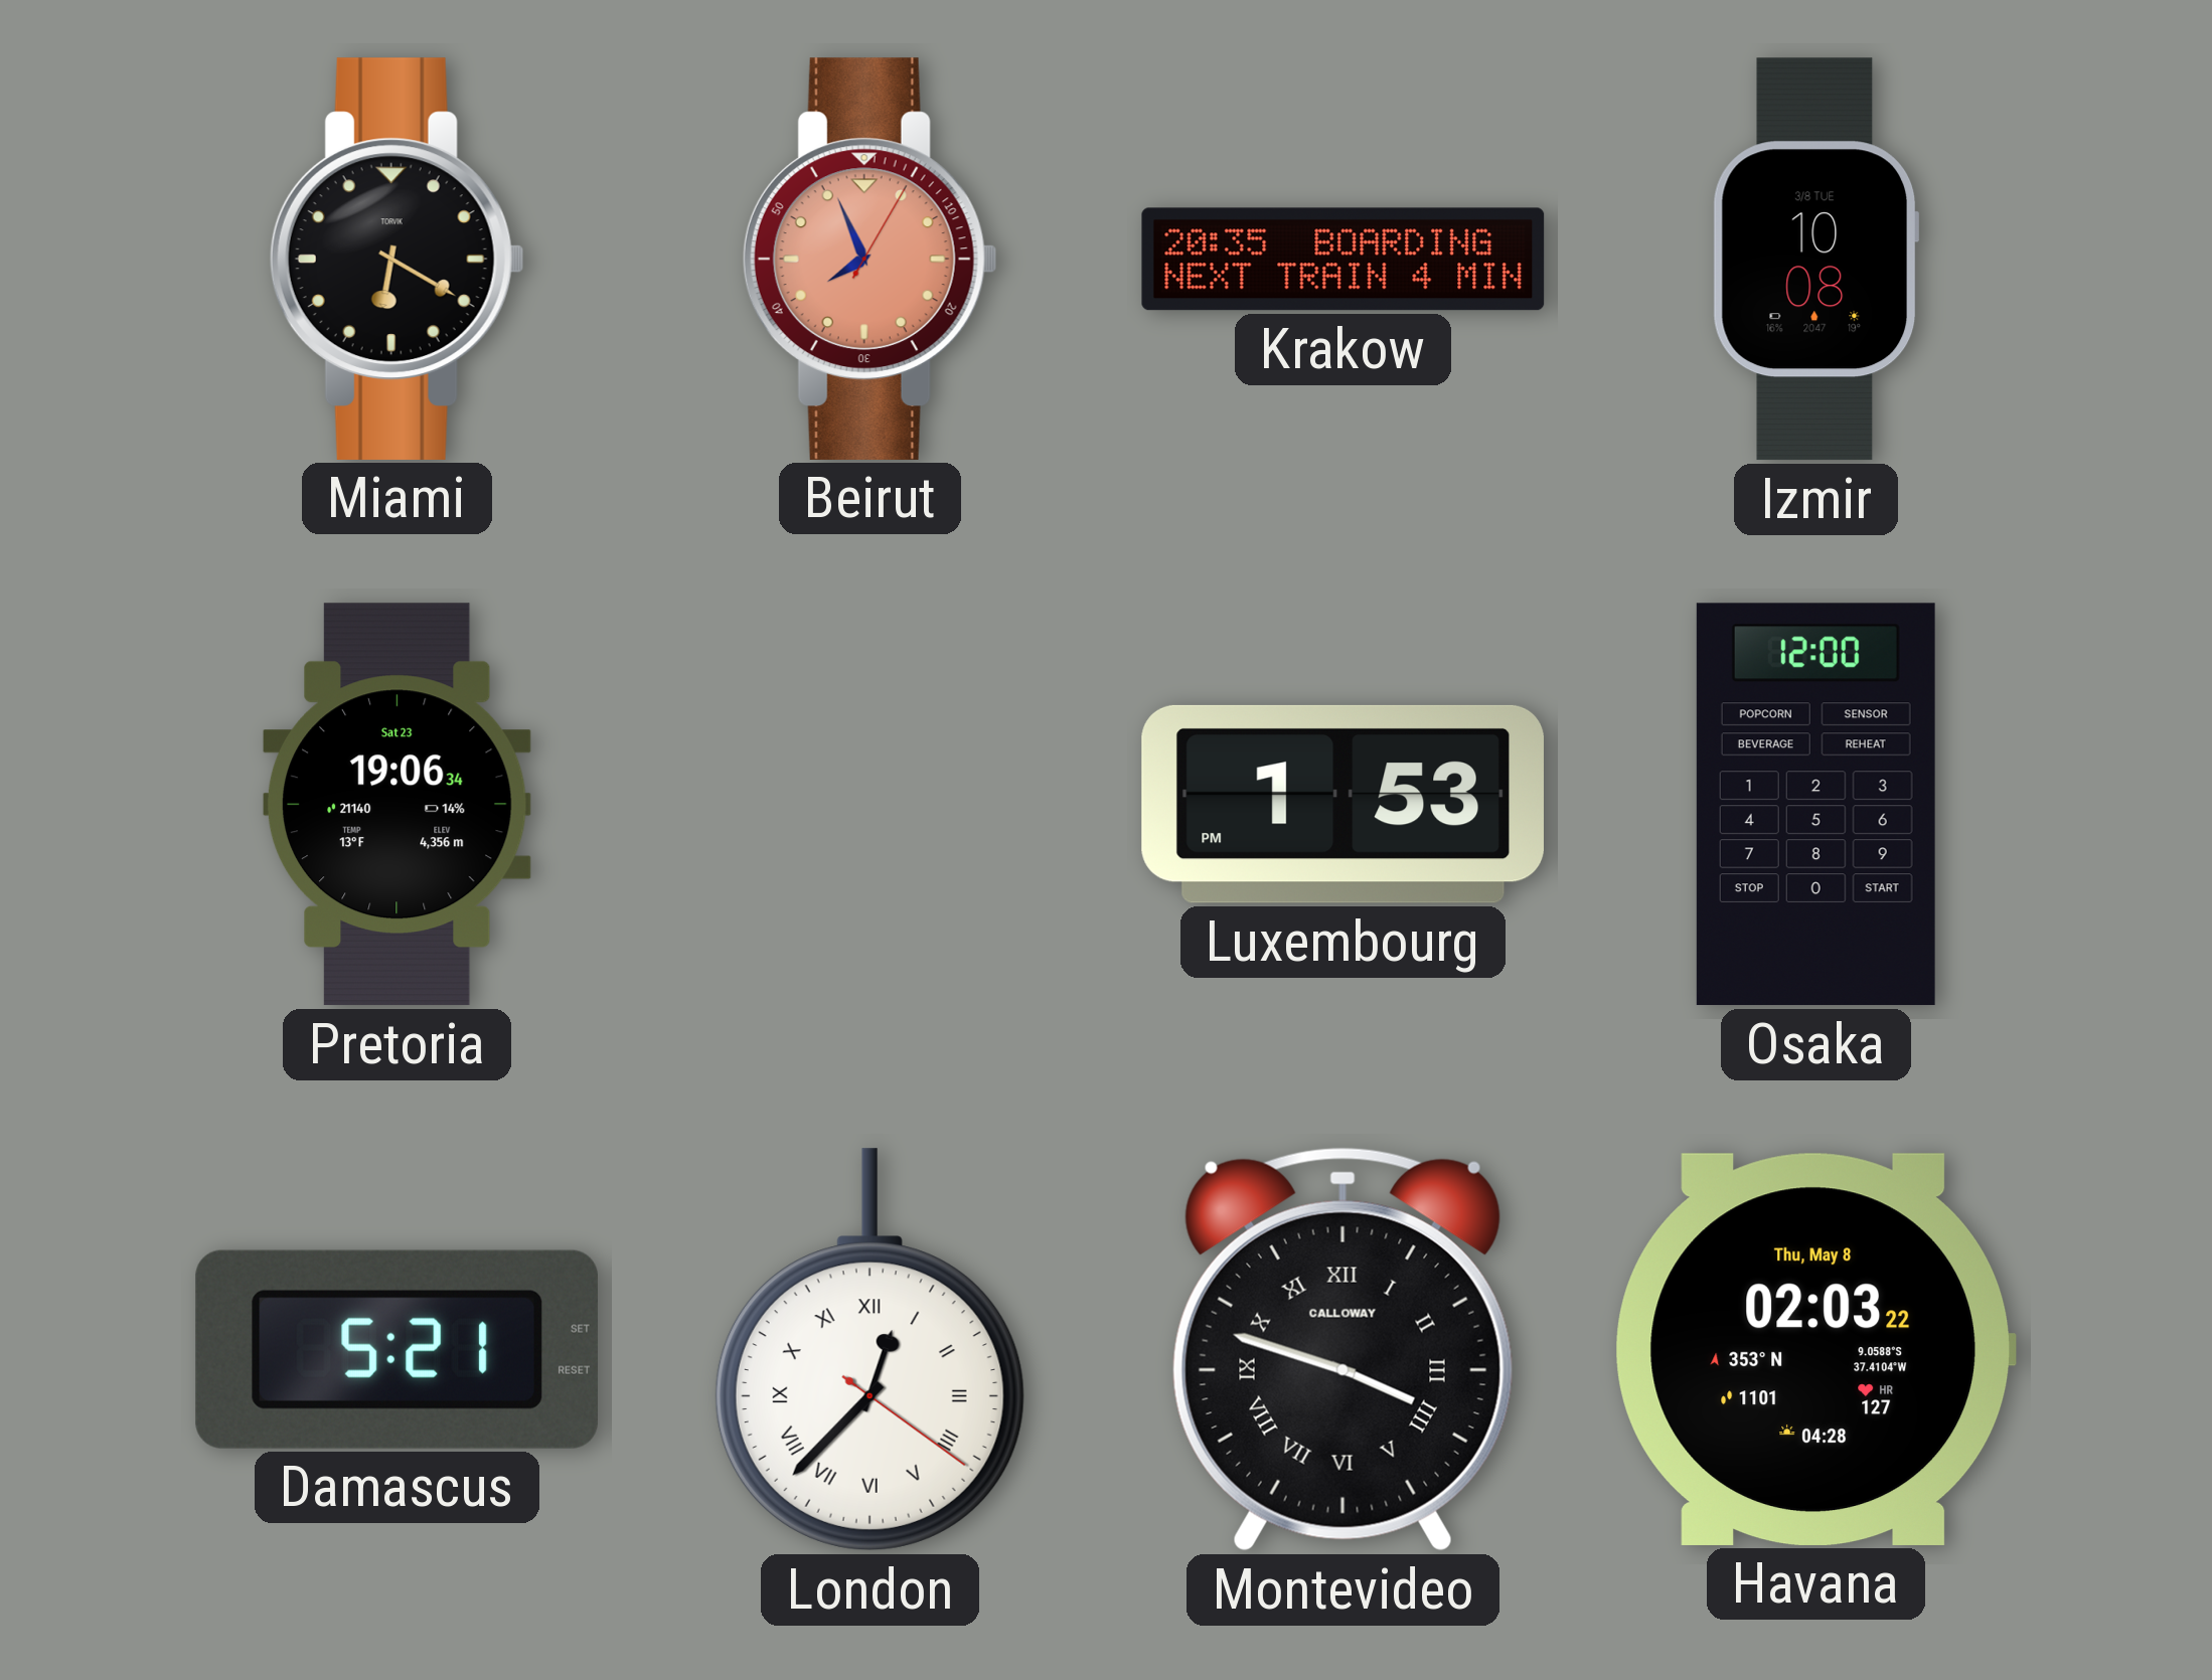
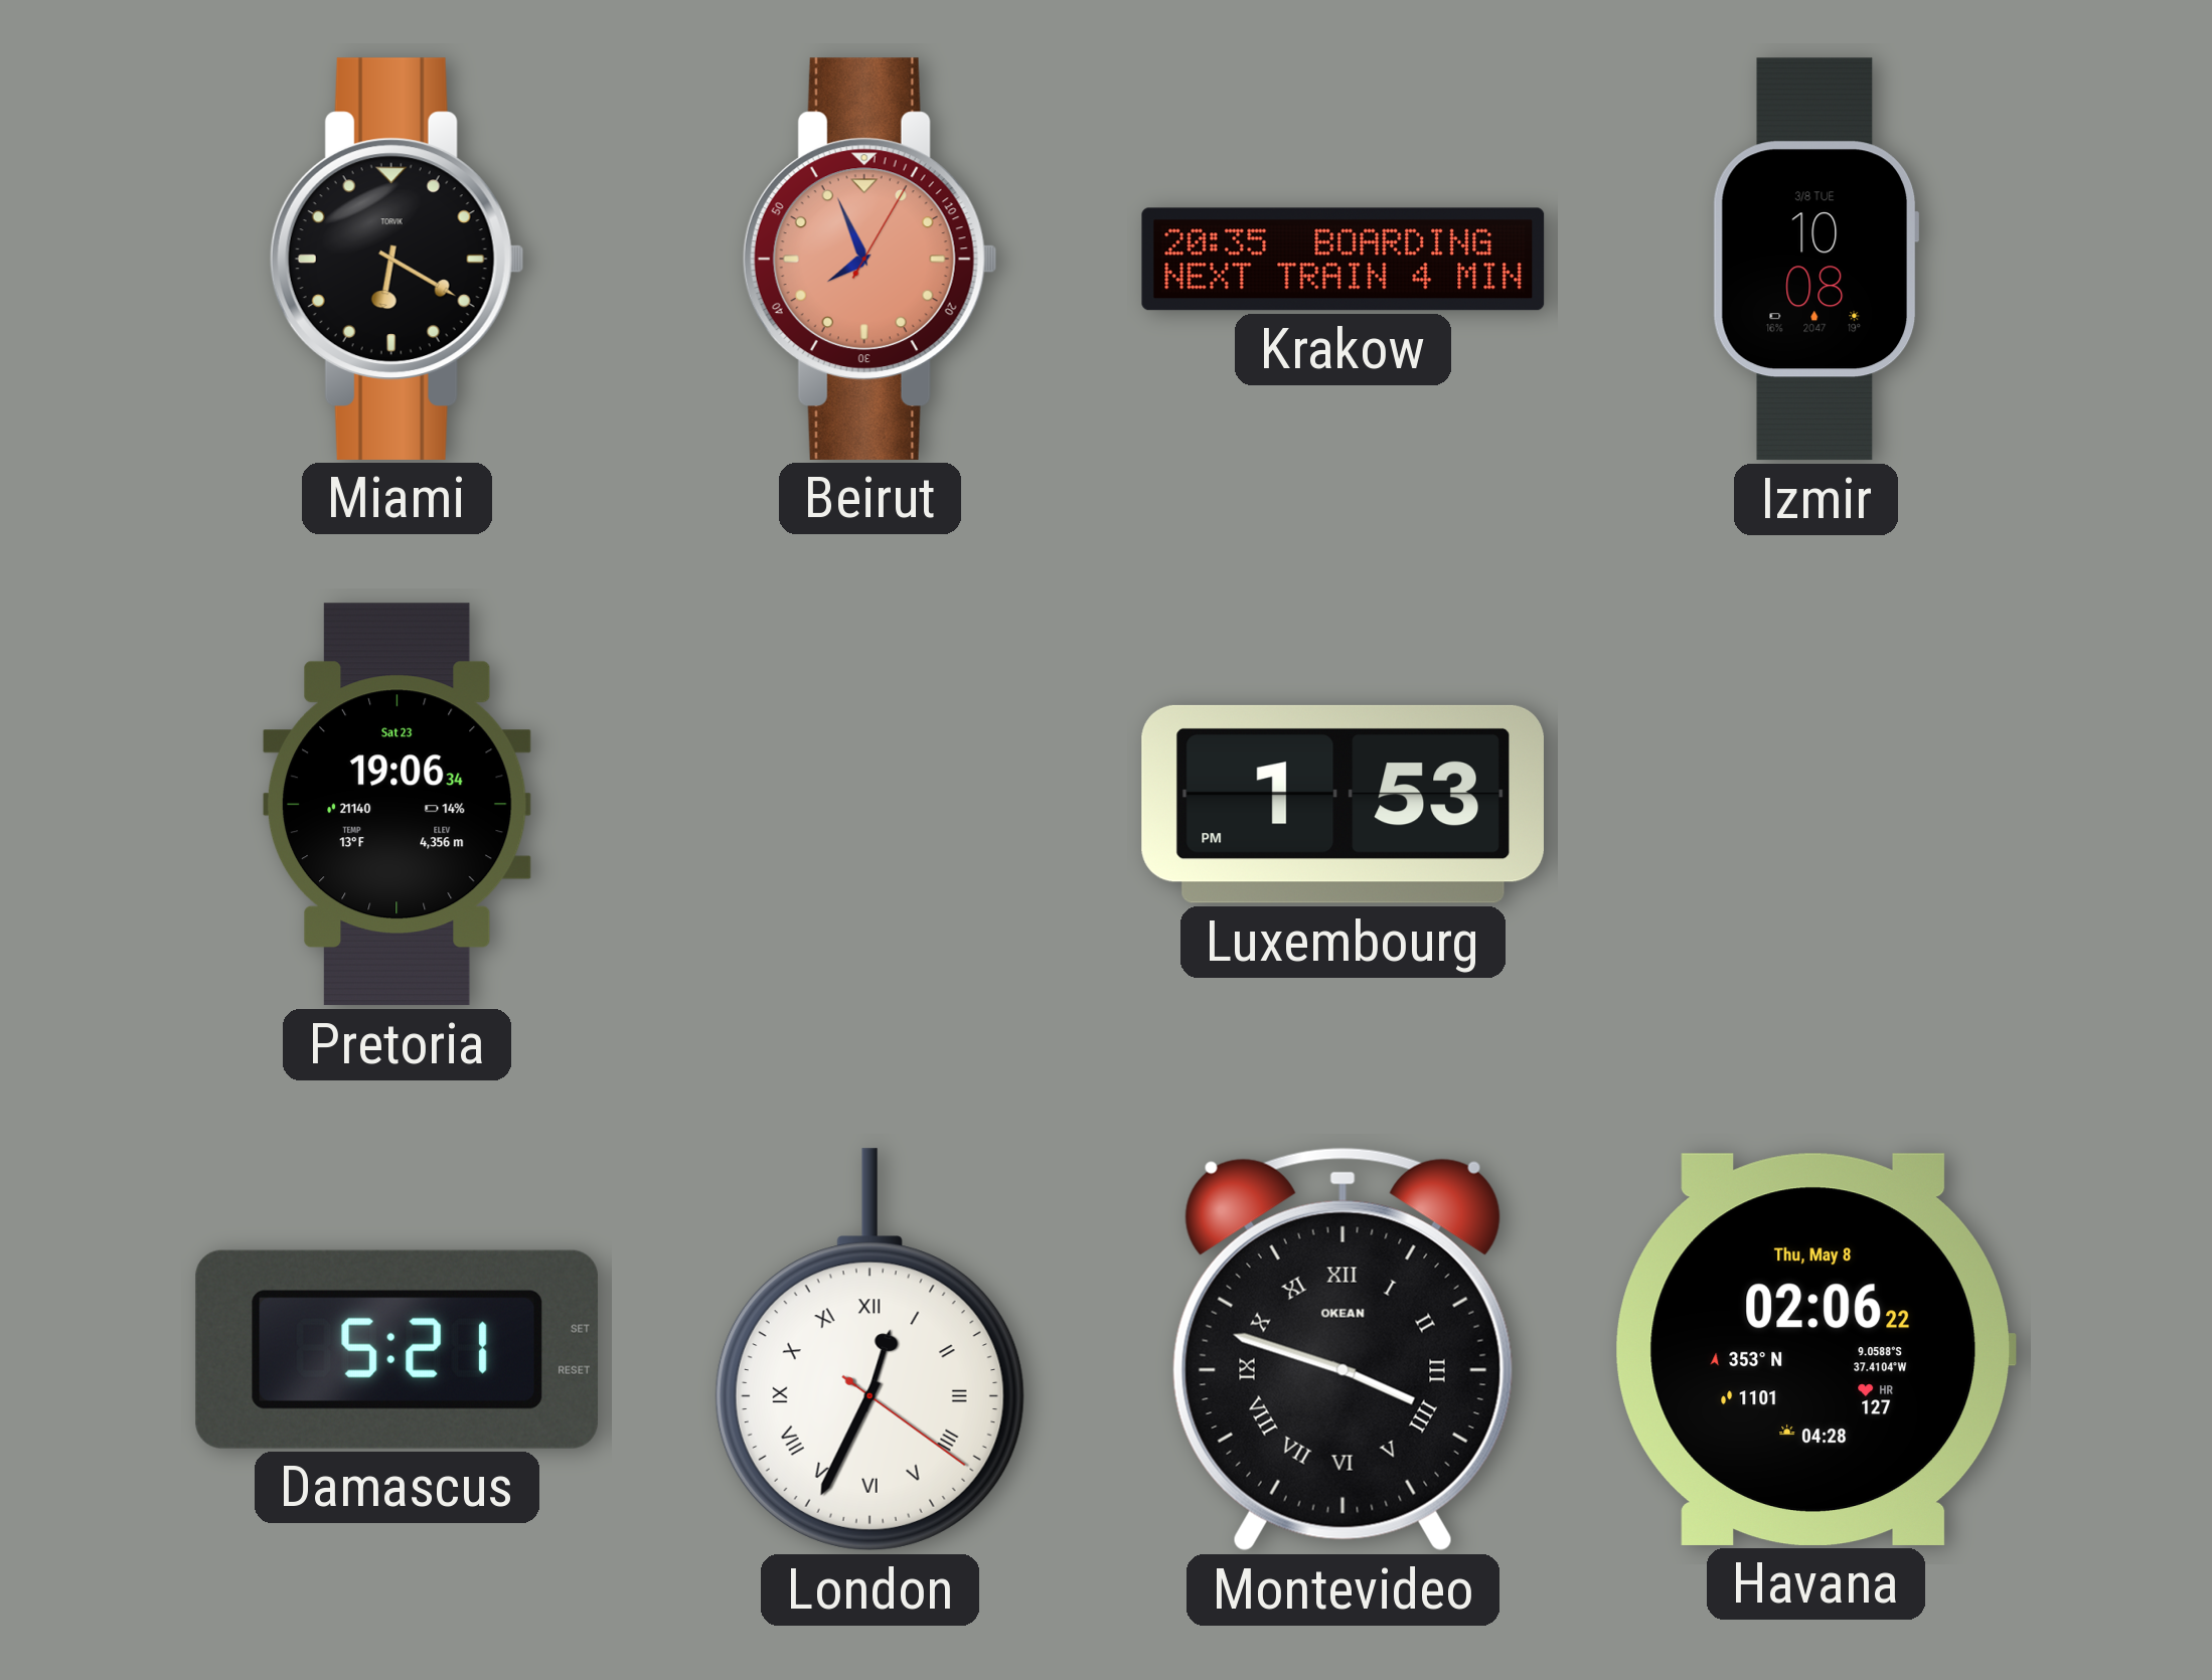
Osaka: 12:00 -> none
London: 12:37 -> 12:34
Montevideo brand: CALLOWAY -> OKEAN
Havana: 02:03 -> 02:06
